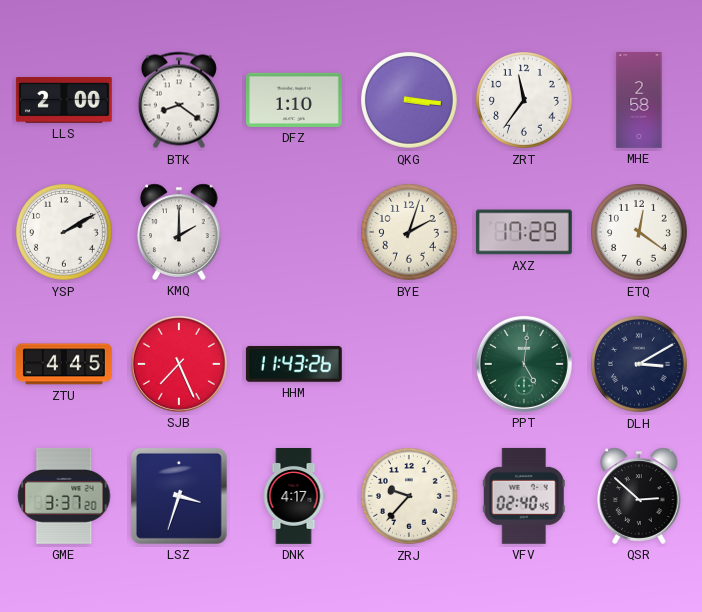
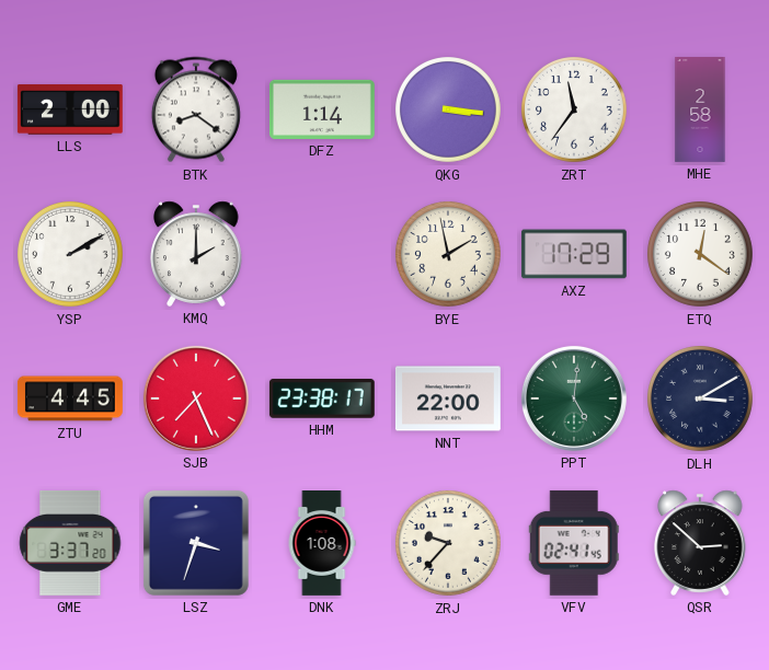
DFZ: 1:10 -> 1:14
BYE: 2:03 -> 1:58
HHM: 11:43 -> 23:38
NNT: none -> 22:00
DNK: 4:17 -> 1:08
VFV: 02:40 -> 02:41
